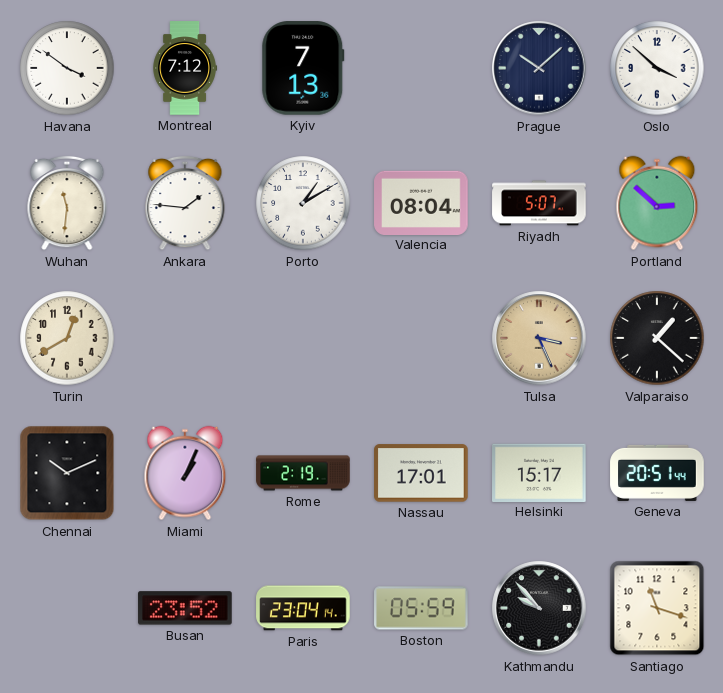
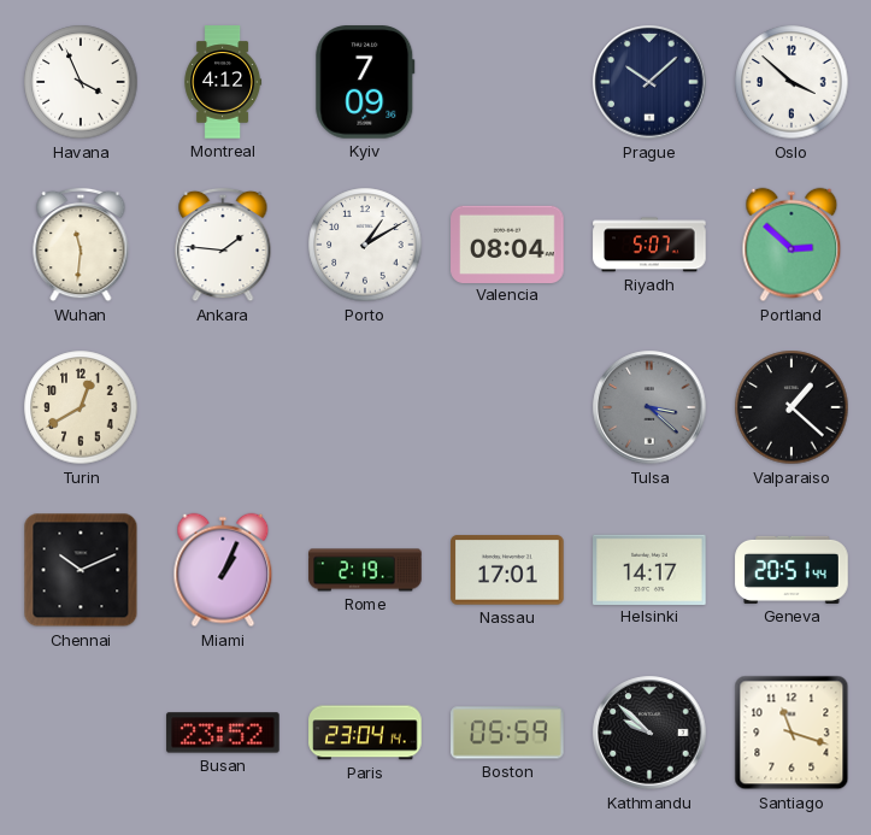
Havana: 3:51 -> 3:56
Montreal: 7:12 -> 4:12
Kyiv: 7:13 -> 7:09
Tulsa: 3:26 -> 3:22
Tulsa dial: champagne -> grey
Helsinki: 15:17 -> 14:17
Kathmandu: 9:53 -> 9:52
